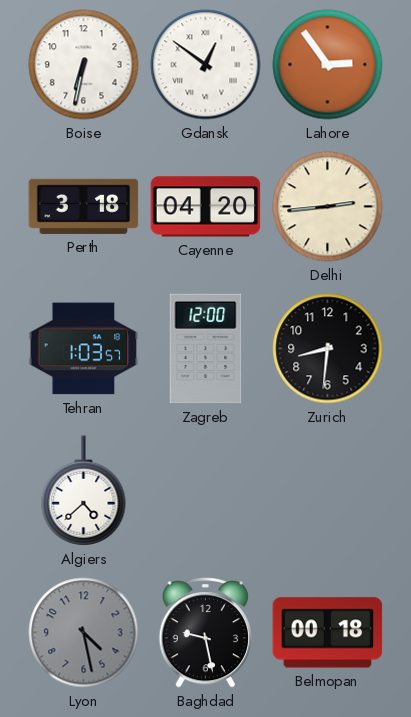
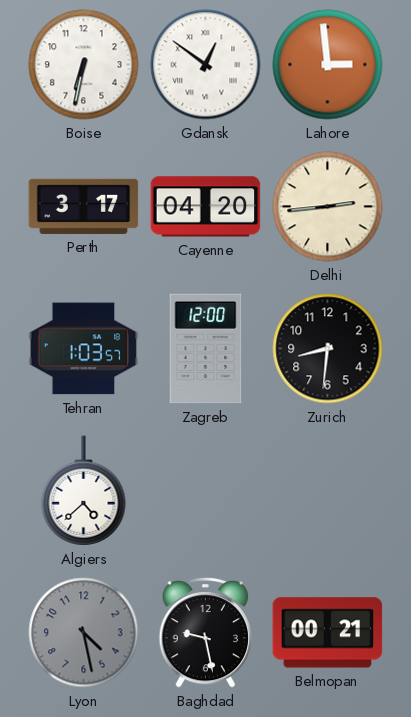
Lahore: 2:54 -> 2:59
Perth: 3:18 -> 3:17
Belmopan: 00:18 -> 00:21
